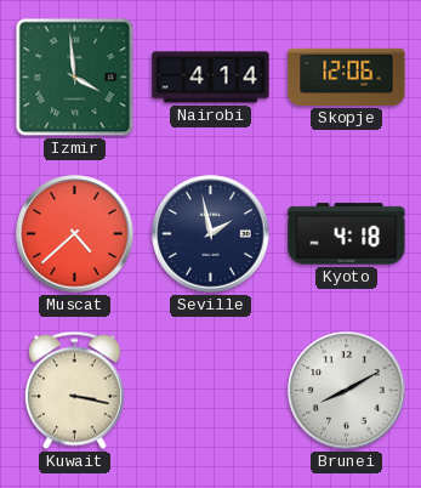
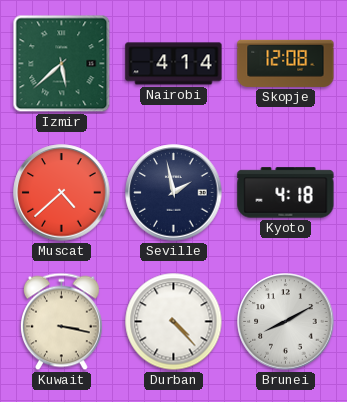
Izmir: 3:59 -> 5:38
Skopje: 12:06 -> 12:08
Durban: none -> 4:23
